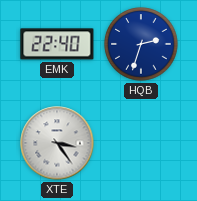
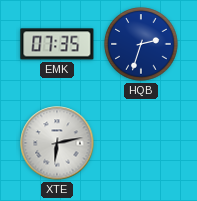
EMK: 22:40 -> 07:35
XTE: 3:24 -> 6:13
